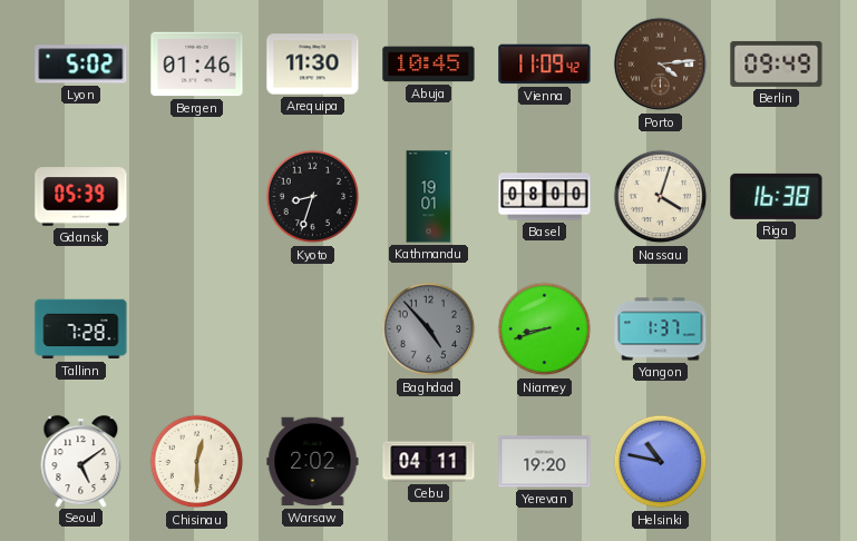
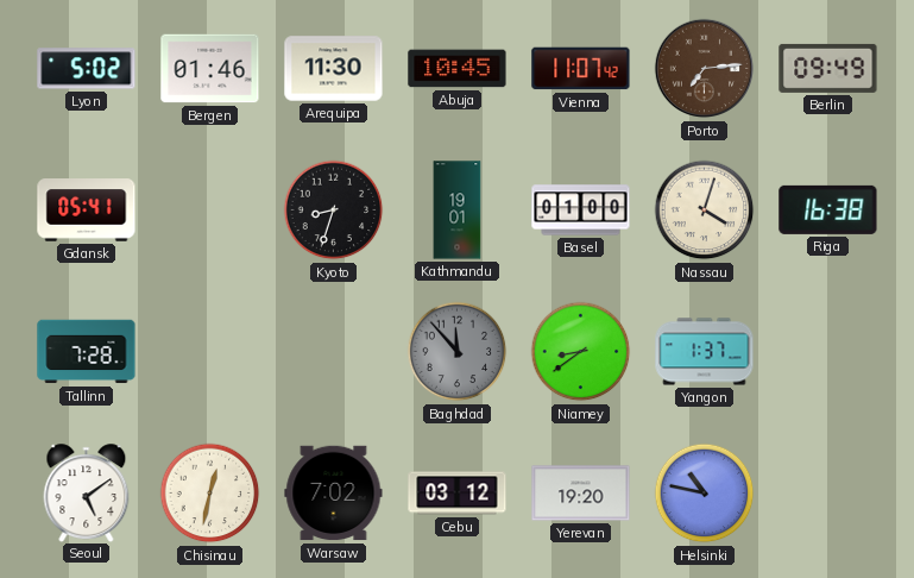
Vienna: 11:09 -> 11:07
Porto: 4:14 -> 7:14
Gdansk: 05:39 -> 05:41
Basel: 08:00 -> 01:00
Baghdad: 4:53 -> 11:53
Niamey: 8:42 -> 8:39
Chisinau: 12:30 -> 12:32
Warsaw: 2:02 -> 7:02
Cebu: 04:11 -> 03:12
